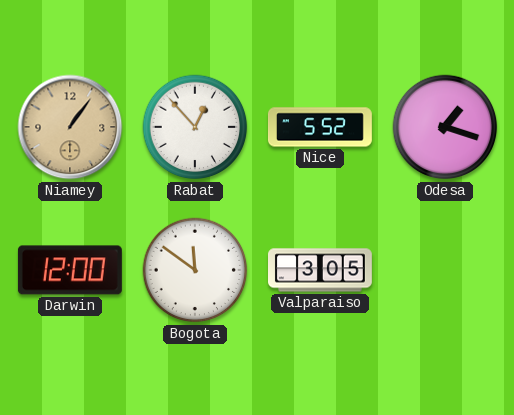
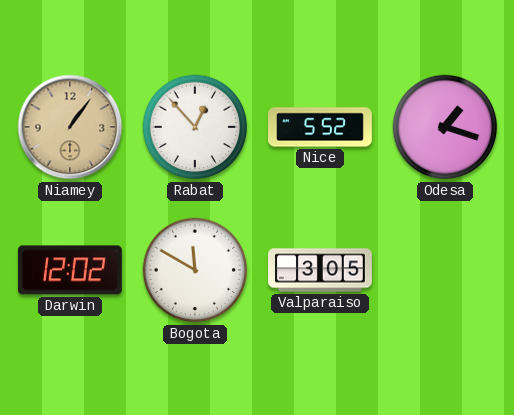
Darwin: 12:00 -> 12:02
Bogota: 11:51 -> 11:50
